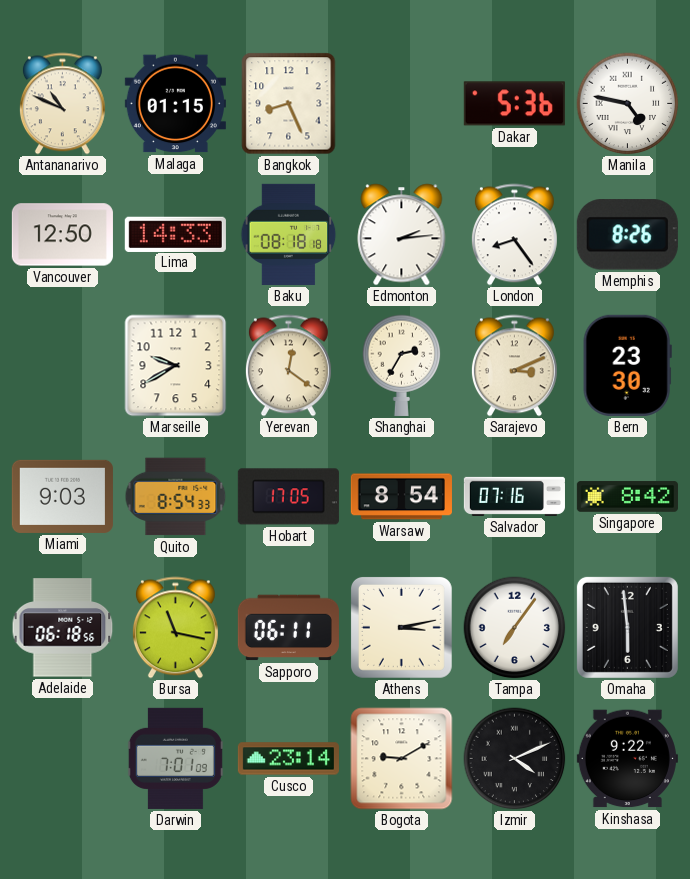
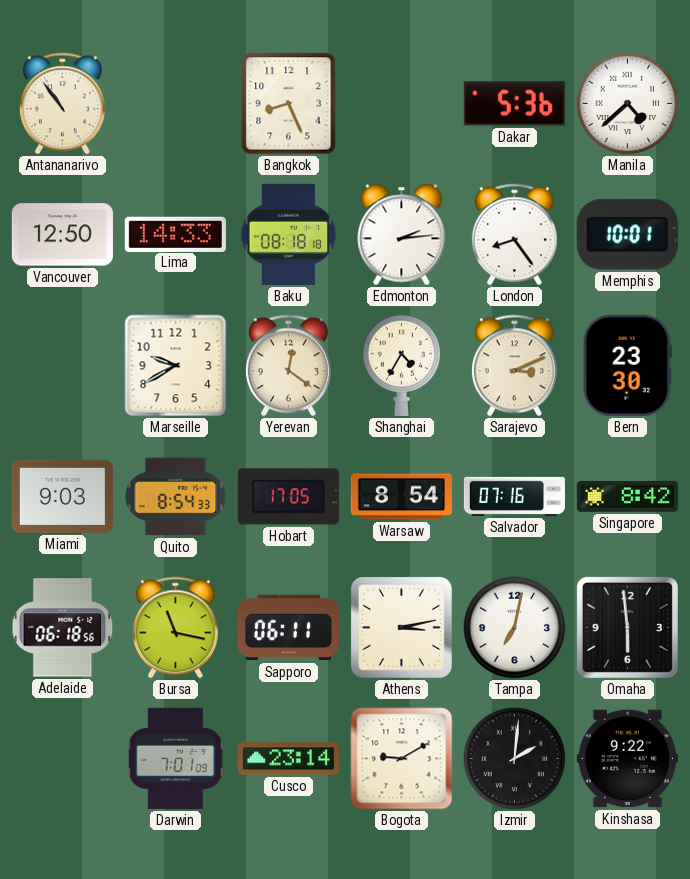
Antananarivo: 10:49 -> 10:54
Malaga: 01:15 -> none
Manila: 4:47 -> 4:38
Memphis: 8:26 -> 10:01
Shanghai: 2:35 -> 4:35
Tampa: 7:06 -> 7:02
Izmir: 4:11 -> 2:01
